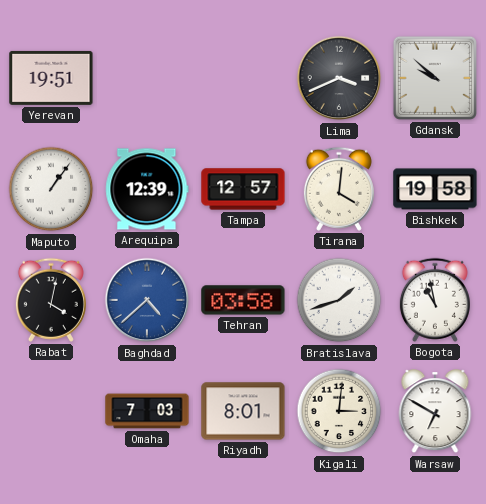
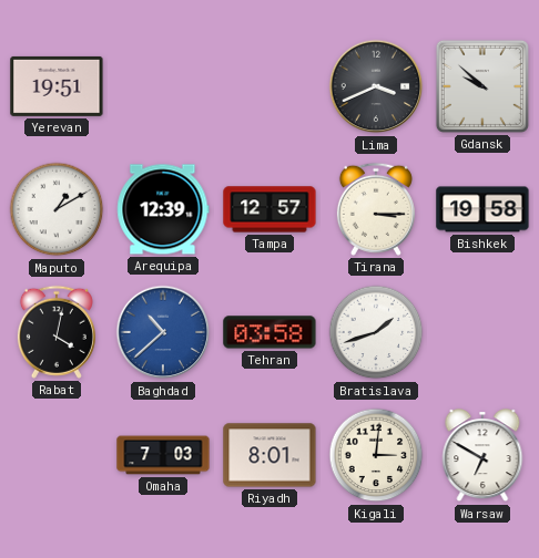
Maputo: 1:06 -> 1:10
Tirana: 4:01 -> 3:15
Baghdad: 4:38 -> 10:38
Bogota: 10:58 -> none
